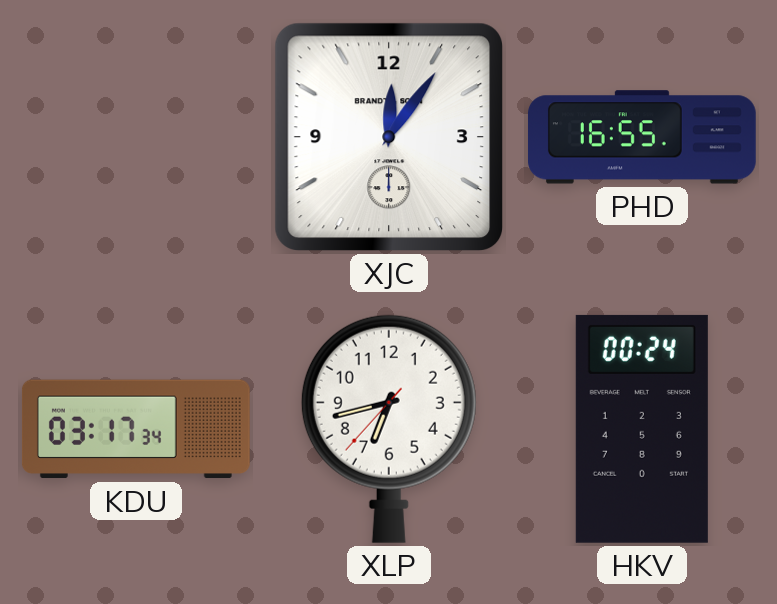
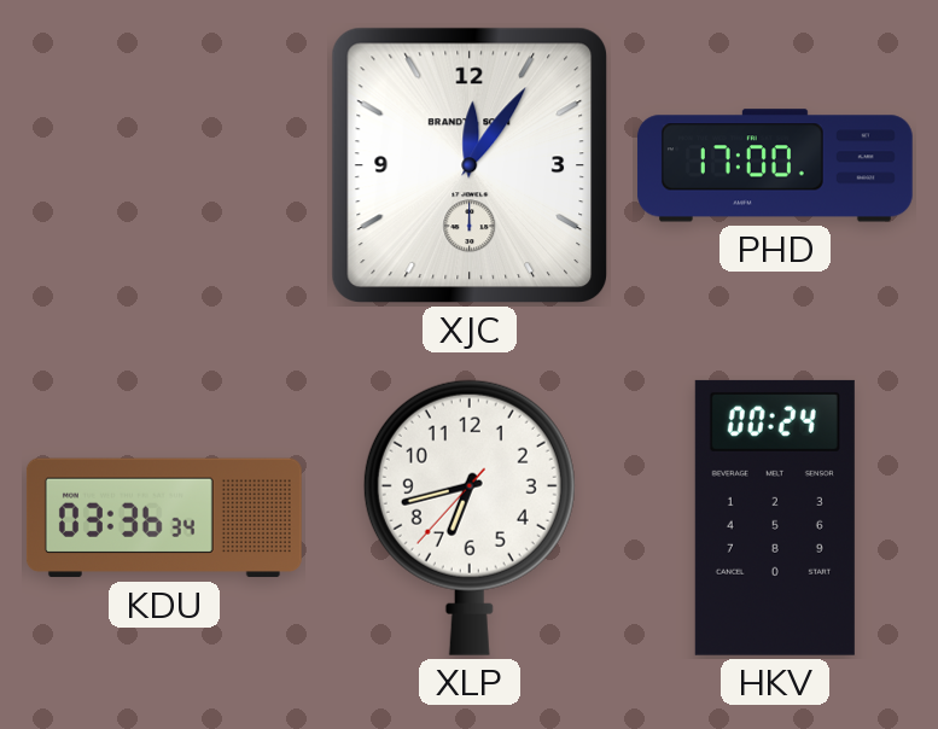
PHD: 16:55 -> 17:00
KDU: 03:17 -> 03:36
